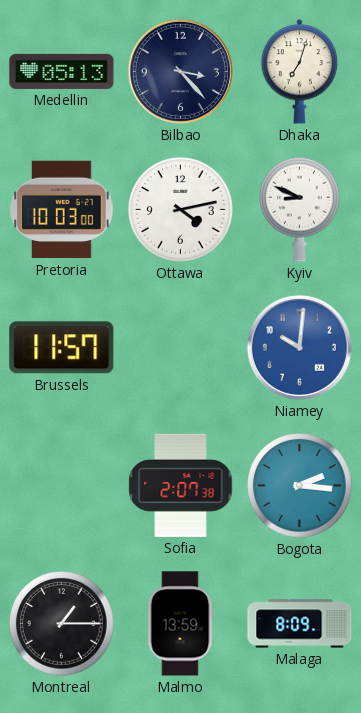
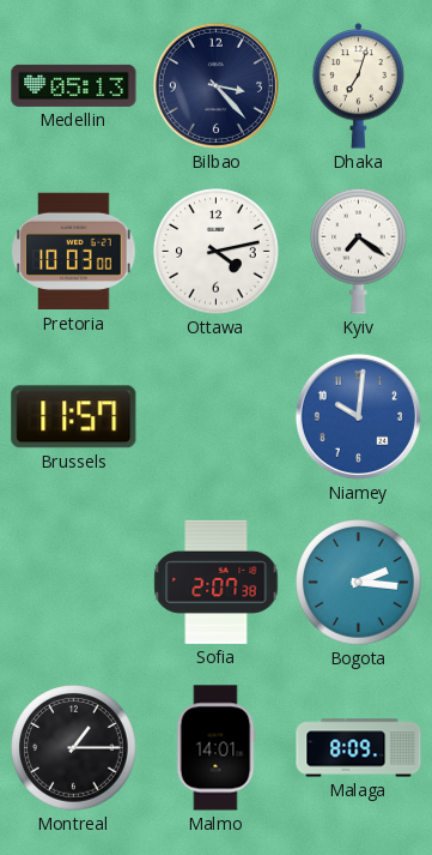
Kyiv: 8:49 -> 7:21
Malmo: 13:59 -> 14:01
